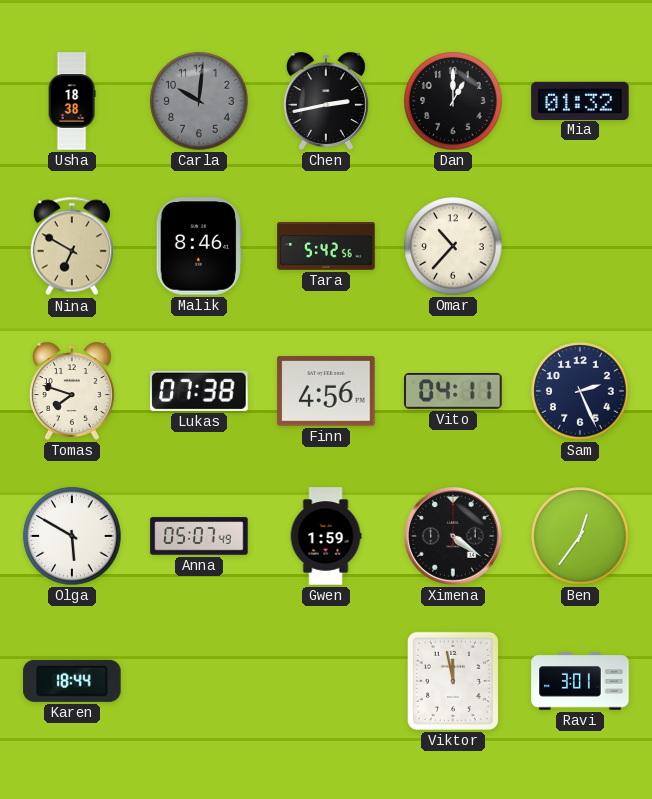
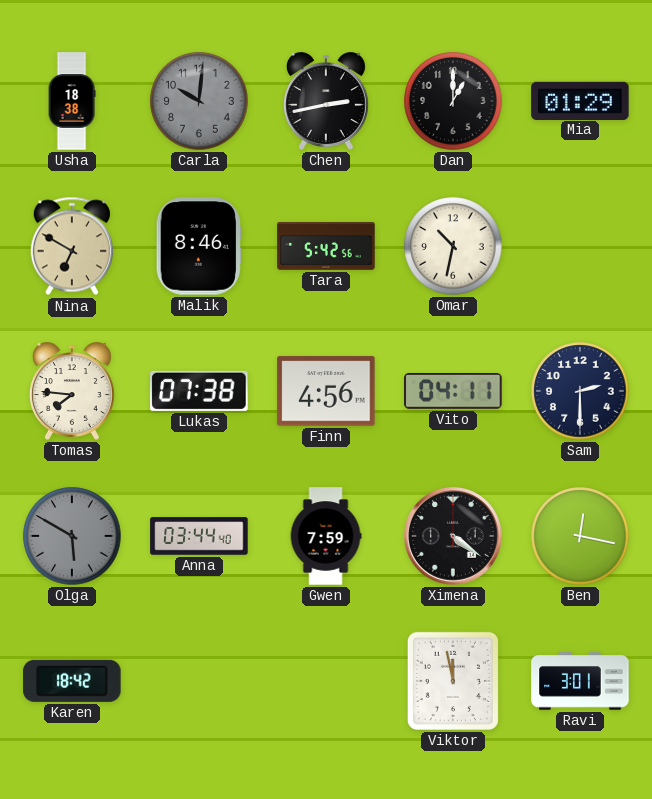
Mia: 01:32 -> 01:29
Omar: 10:37 -> 10:32
Tomas: 7:48 -> 7:46
Sam: 2:26 -> 2:30
Olga dial: white -> grey
Anna: 05:07 -> 03:44
Gwen: 1:59 -> 7:59
Ben: 12:36 -> 12:17
Karen: 18:44 -> 18:42
